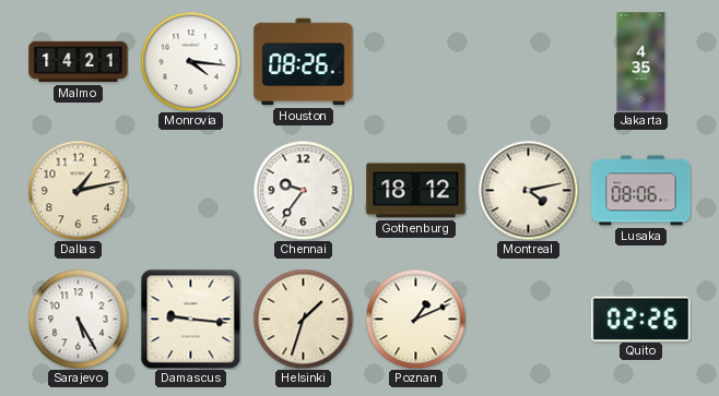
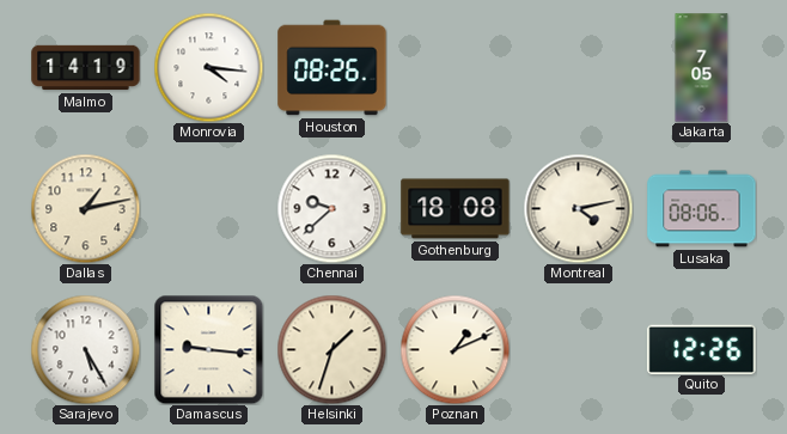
Malmo: 14:21 -> 14:19
Jakarta: 4:35 -> 7:05
Chennai: 9:36 -> 9:38
Gothenburg: 18:12 -> 18:08
Quito: 02:26 -> 12:26
